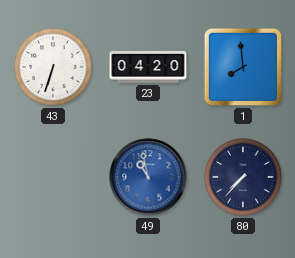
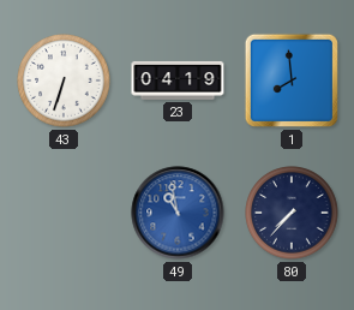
23: 04:20 -> 04:19
